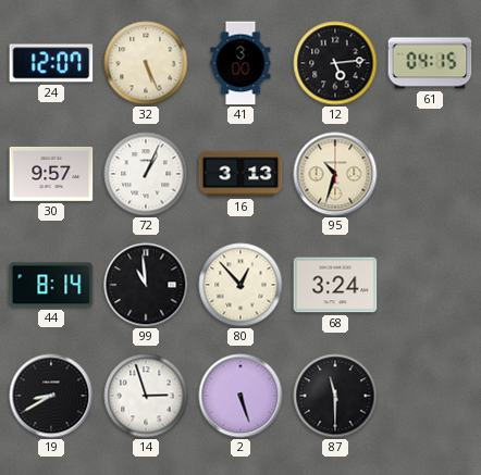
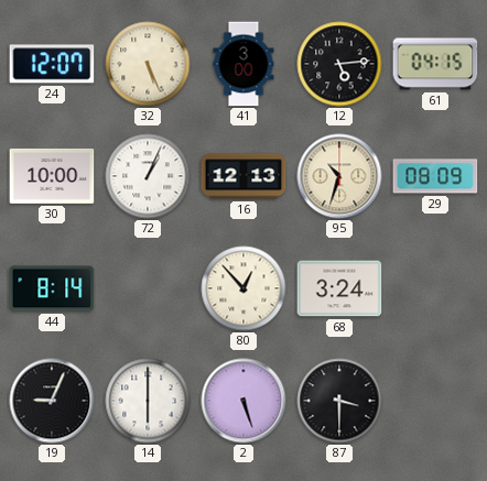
30: 9:57 -> 10:00
16: 3:13 -> 12:13
29: none -> 08:09
99: 10:59 -> none
19: 8:40 -> 9:04
14: 2:57 -> 6:00
87: 11:30 -> 3:30
